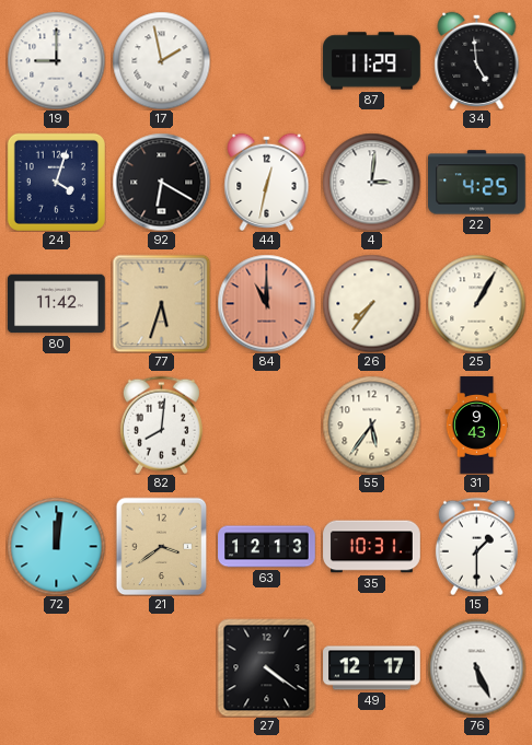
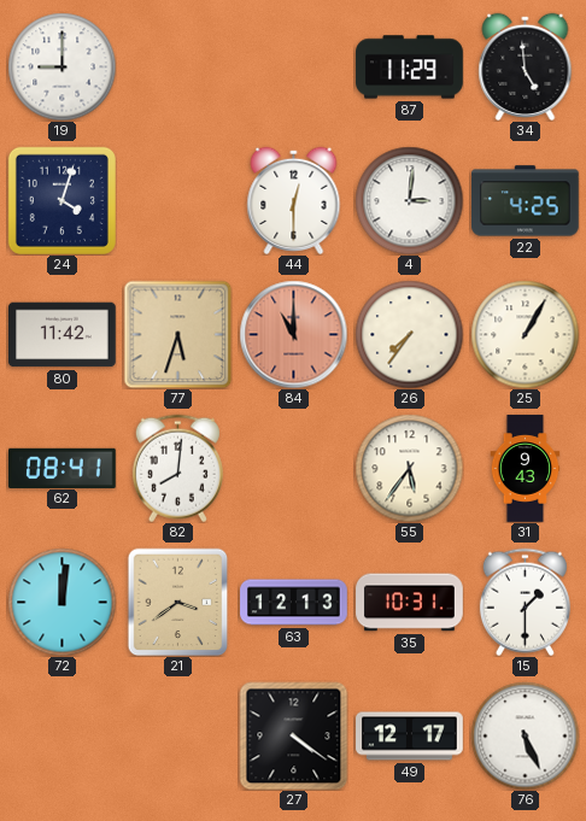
17: 1:58 -> none
92: 6:20 -> none
44: 12:32 -> 12:30
62: none -> 08:41
